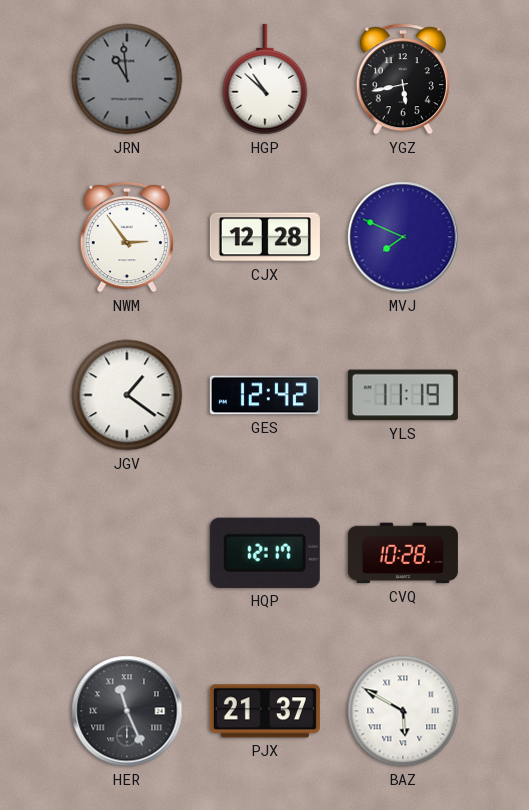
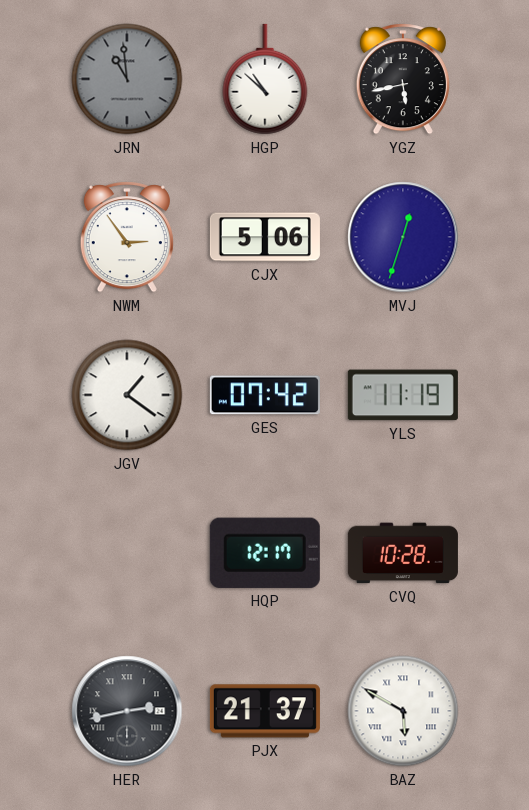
CJX: 12:28 -> 5:06
MVJ: 7:49 -> 12:33
GES: 12:42 -> 07:42
HER: 11:26 -> 2:43
